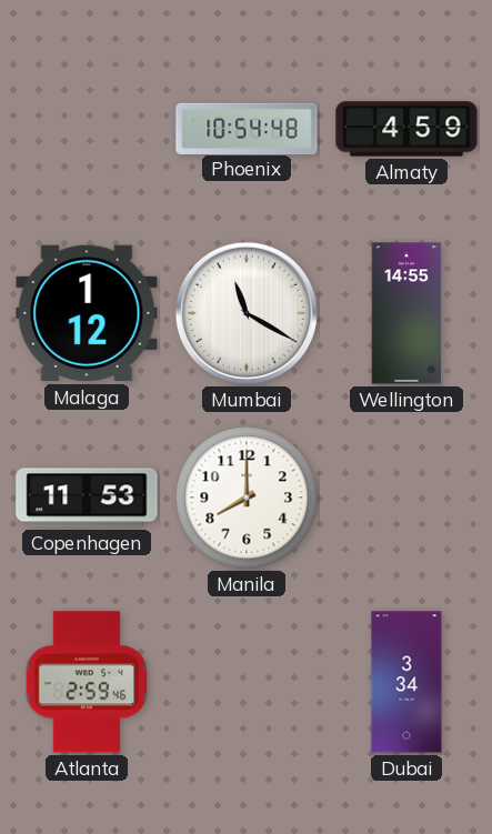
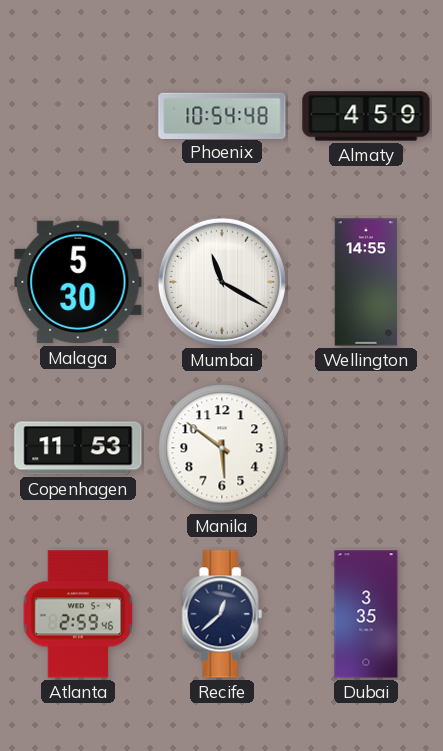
Malaga: 1:12 -> 5:30
Manila: 8:00 -> 5:51
Recife: none -> 12:38
Dubai: 3:34 -> 3:35
